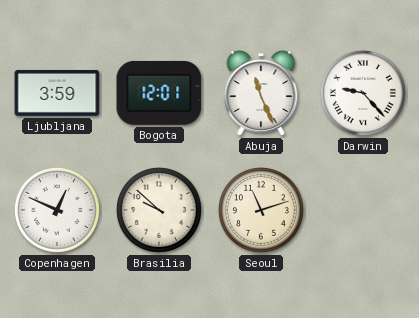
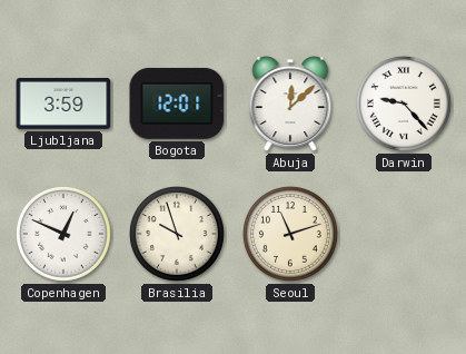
Abuja: 11:26 -> 12:08
Brasilia: 9:52 -> 9:57
